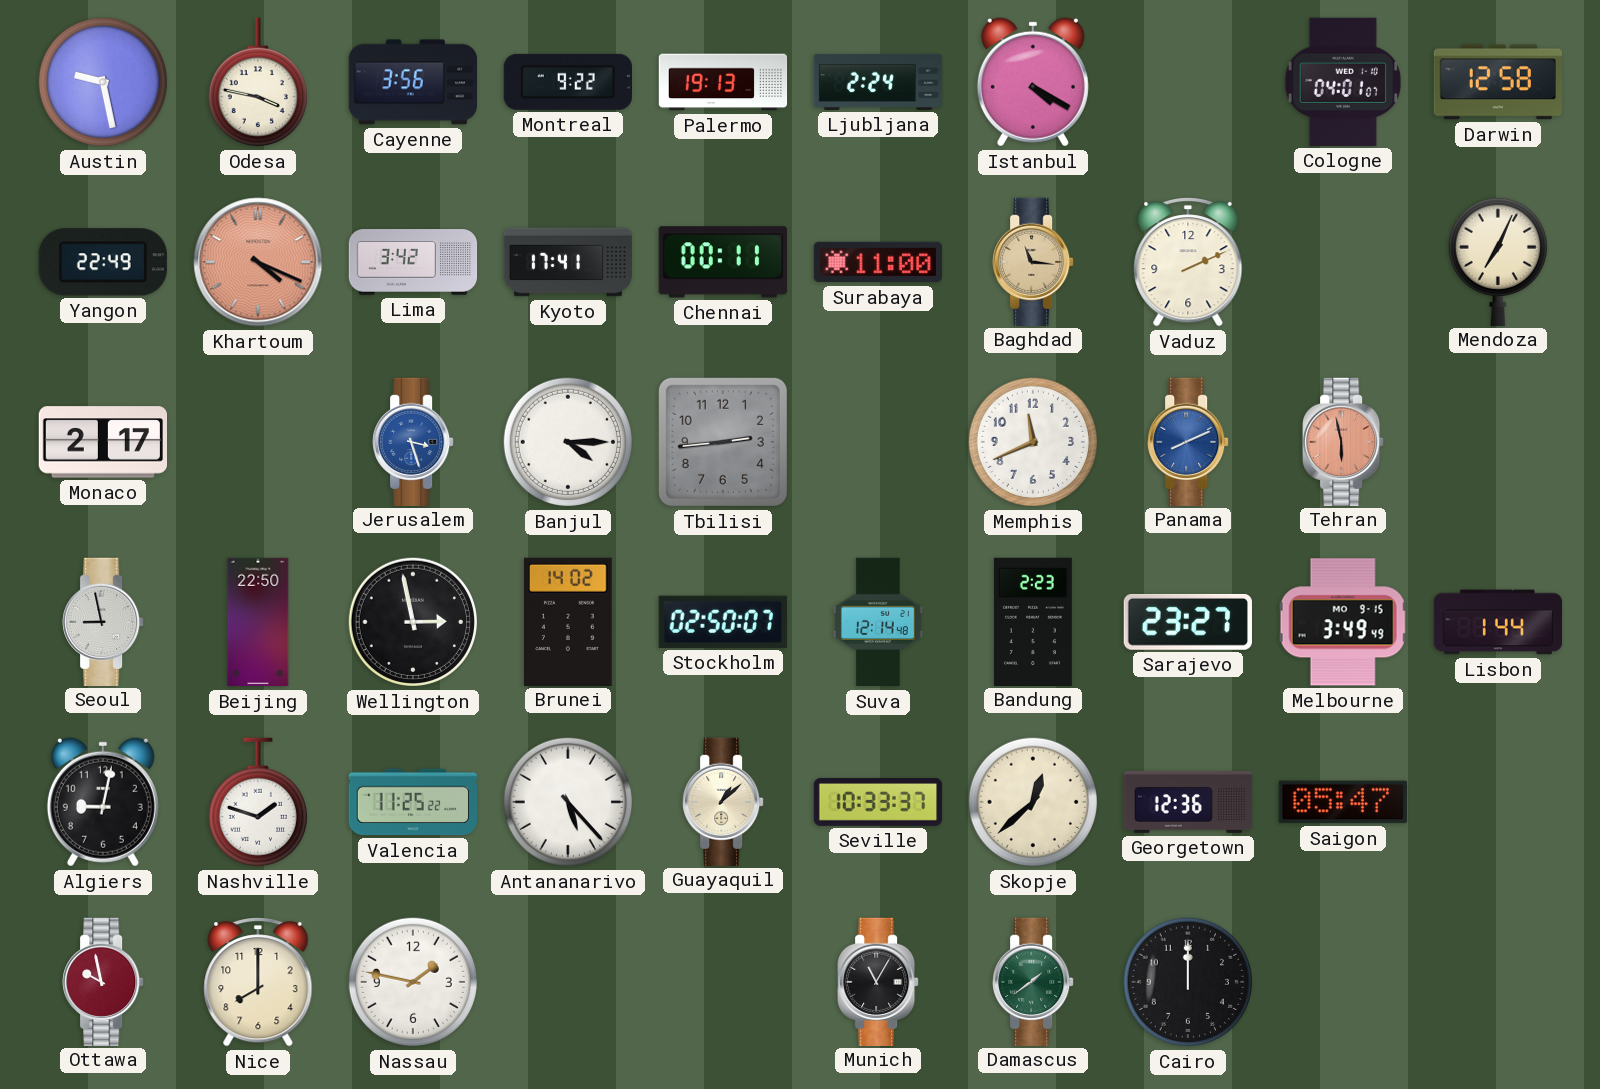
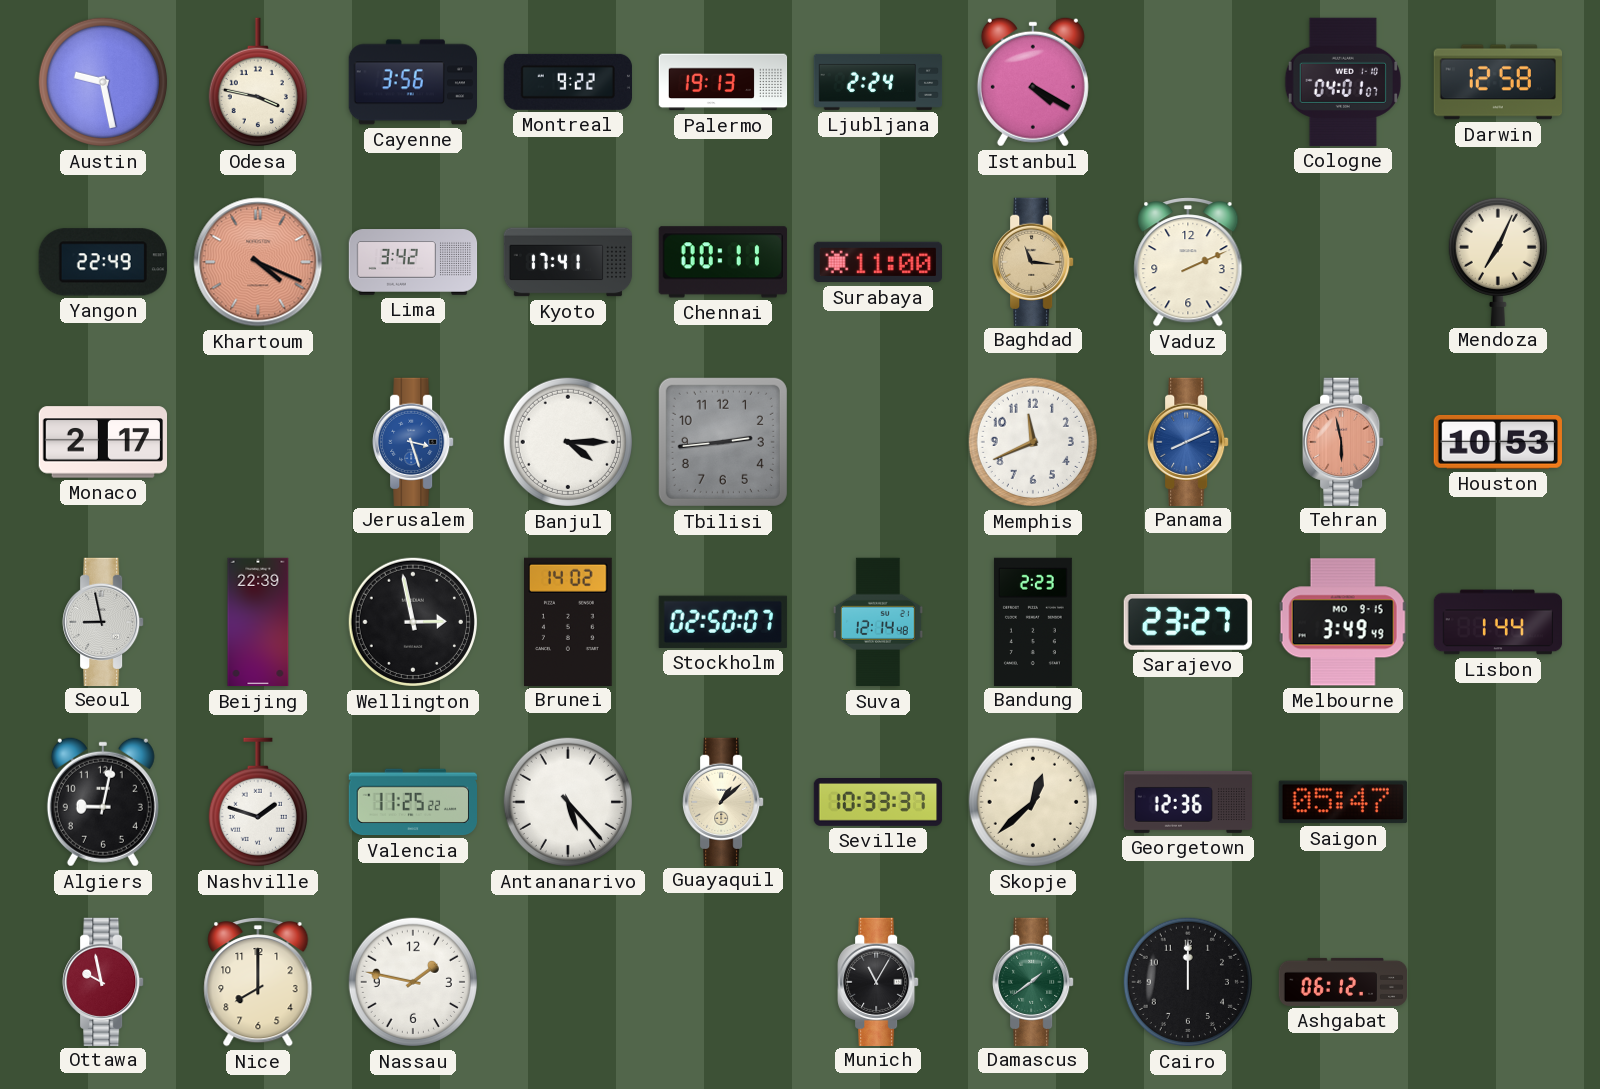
Houston: none -> 10:53
Beijing: 22:50 -> 22:39
Ashgabat: none -> 06:12
